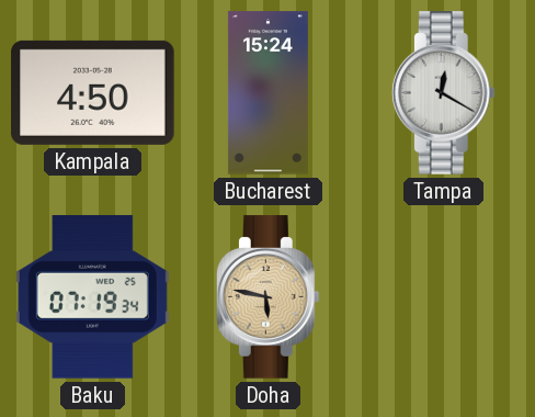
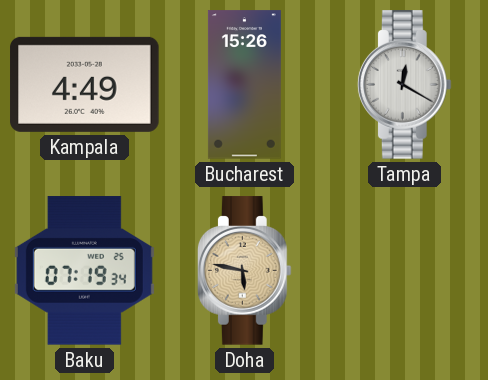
Kampala: 4:50 -> 4:49
Bucharest: 15:24 -> 15:26
